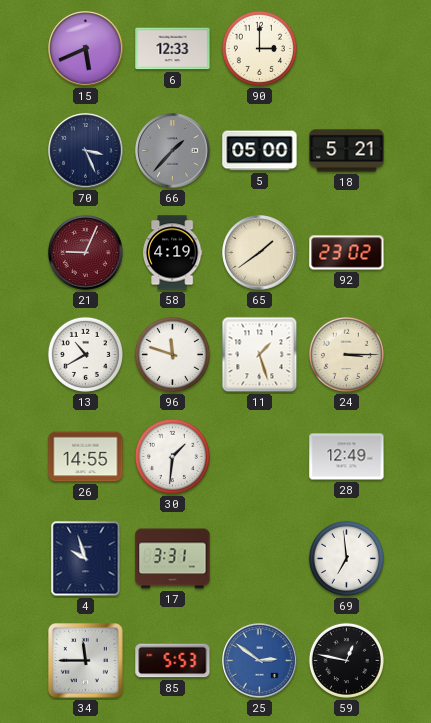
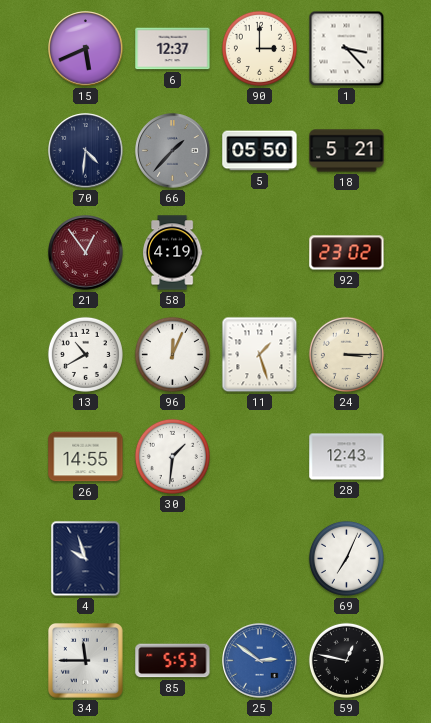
6: 12:33 -> 12:37
1: none -> 3:23
70: 3:26 -> 4:31
5: 05:00 -> 05:50
21: 9:04 -> 12:54
65: 1:39 -> none
96: 11:48 -> 12:04
28: 12:49 -> 12:43
17: 3:31 -> none
69: 6:59 -> 7:04
